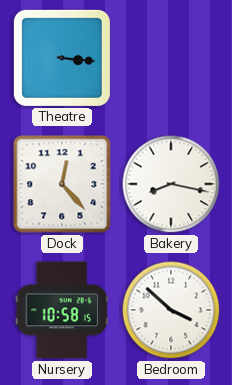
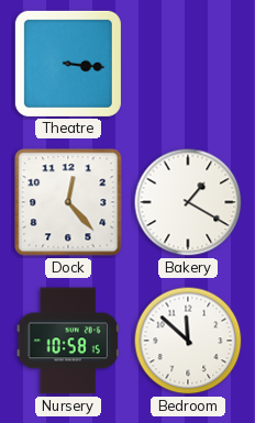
Bakery: 8:17 -> 1:20
Bedroom: 3:52 -> 11:52
